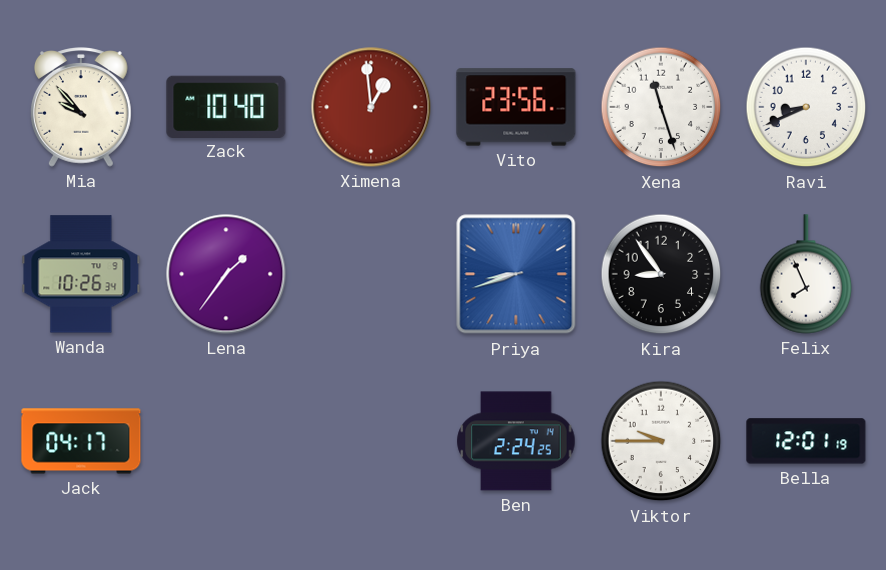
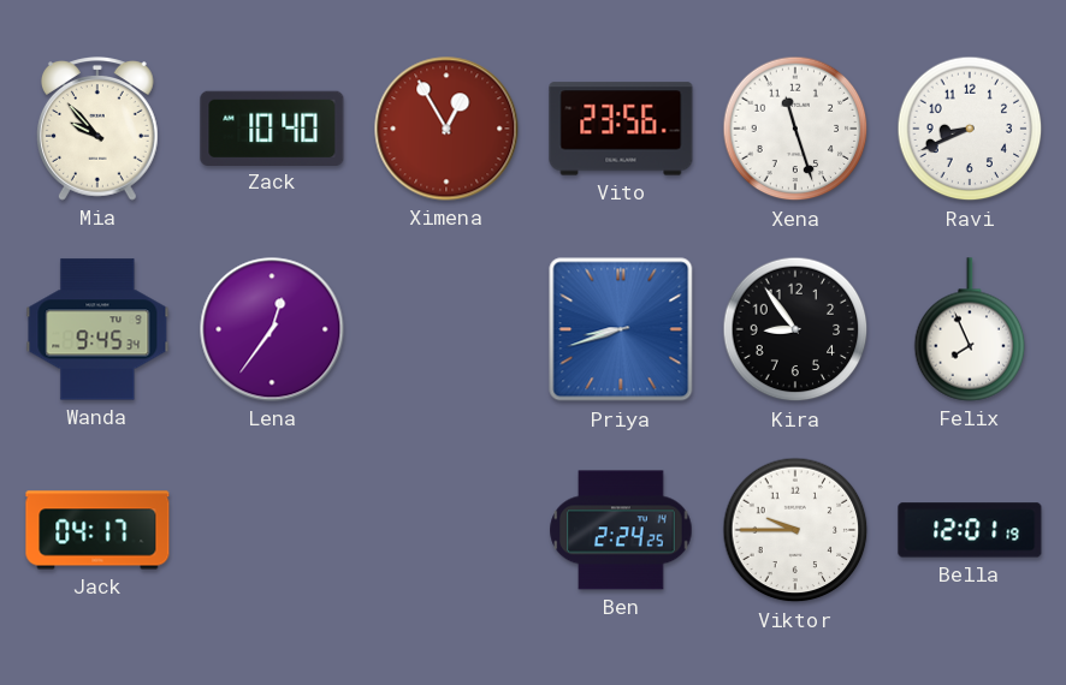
Ximena: 12:59 -> 12:55
Wanda: 10:26 -> 9:45
Lena: 1:36 -> 12:36
